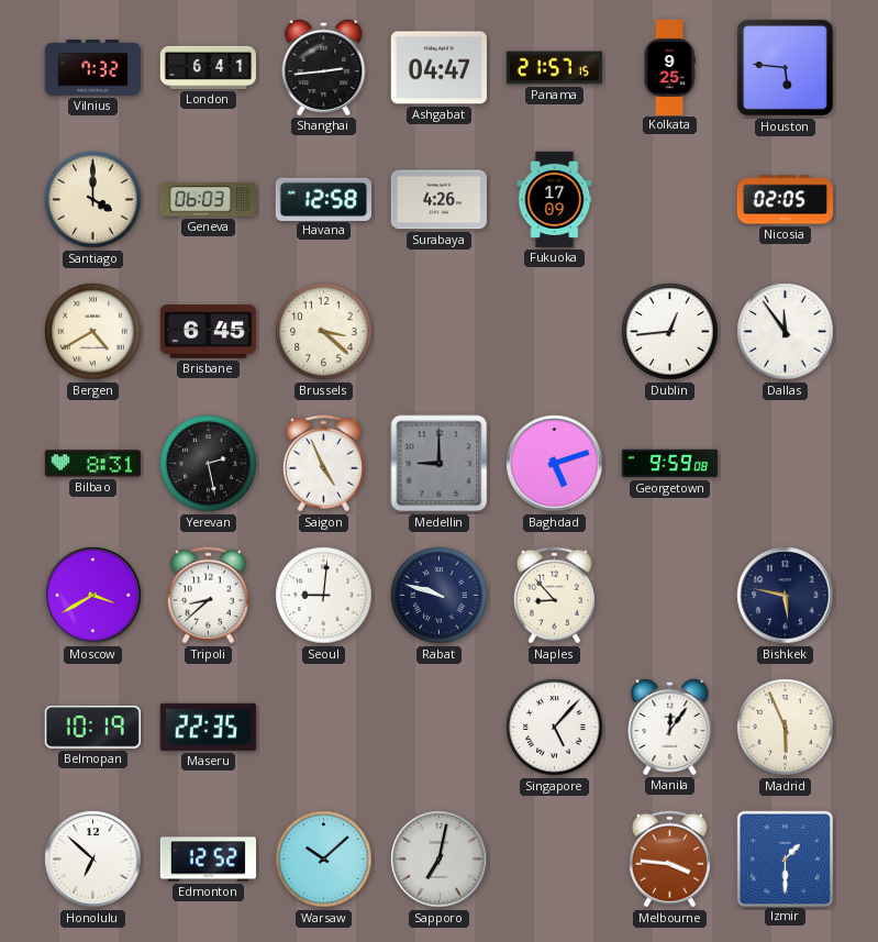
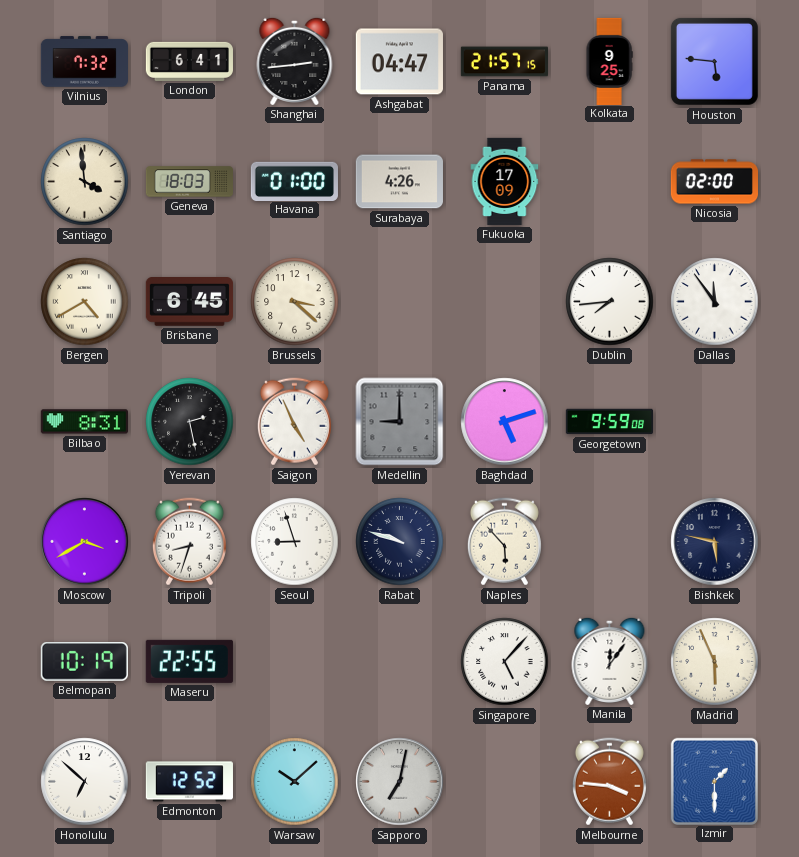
Santiago: 4:00 -> 3:59
Geneva: 06:03 -> 18:03
Havana: 12:58 -> 01:00
Nicosia: 02:05 -> 02:00
Dublin: 12:44 -> 7:44
Tripoli: 8:38 -> 8:33
Seoul: 9:01 -> 8:57
Naples: 8:53 -> 5:53
Maseru: 22:35 -> 22:55
